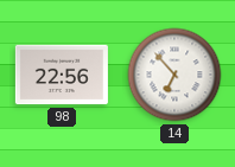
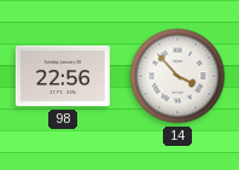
14: 6:53 -> 3:53
